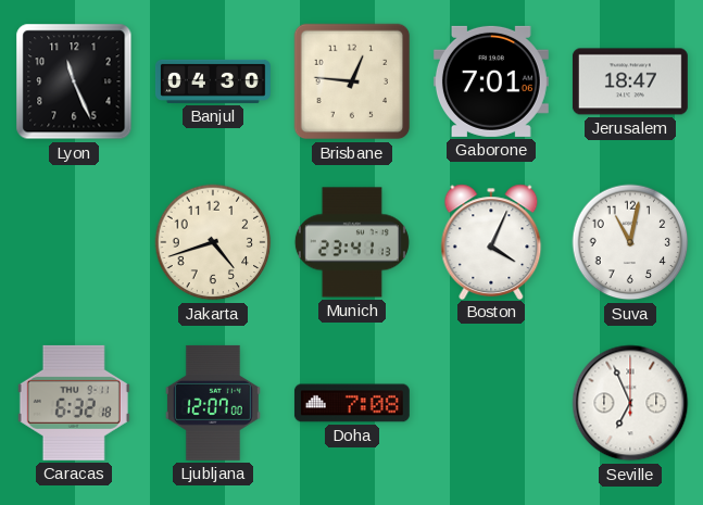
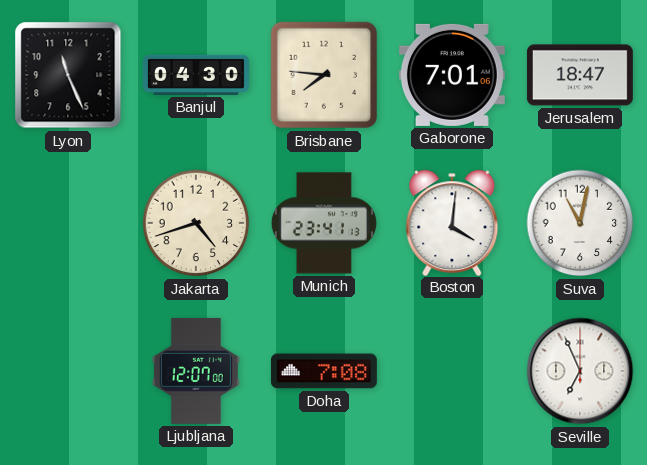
Brisbane: 12:46 -> 7:46
Boston: 4:04 -> 4:01
Caracas: 6:32 -> none
